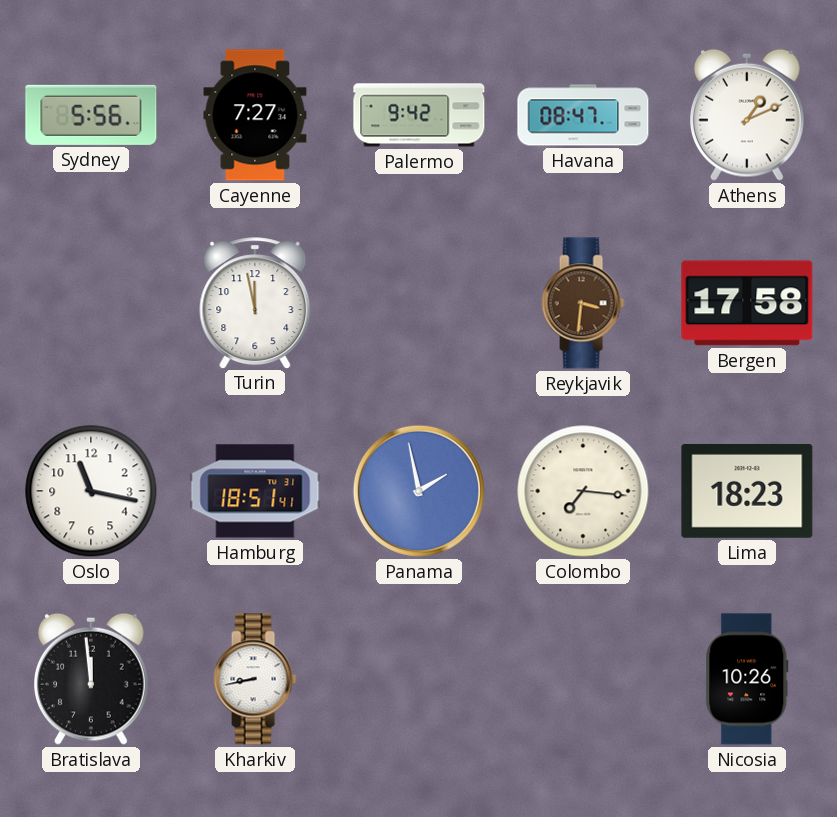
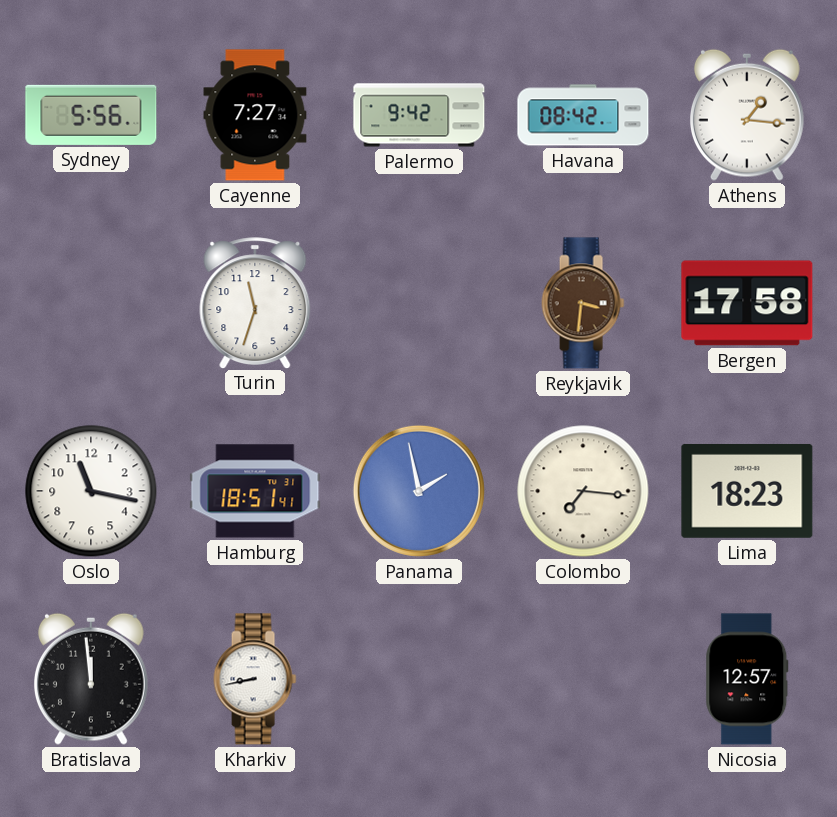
Havana: 08:47 -> 08:42
Athens: 1:11 -> 1:16
Turin: 11:58 -> 11:33
Nicosia: 10:26 -> 12:57
